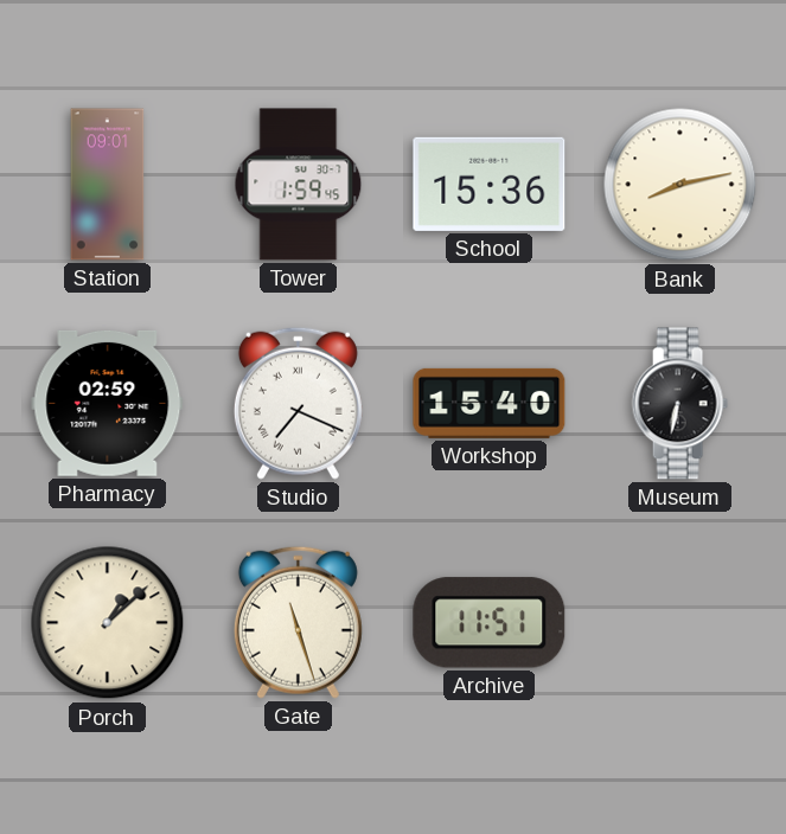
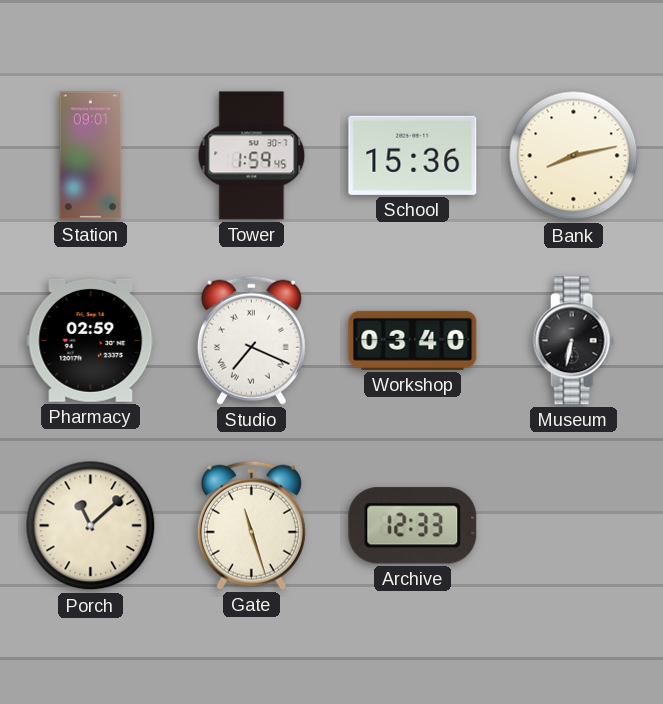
Workshop: 15:40 -> 03:40
Porch: 1:08 -> 11:08
Archive: 11:51 -> 12:33
